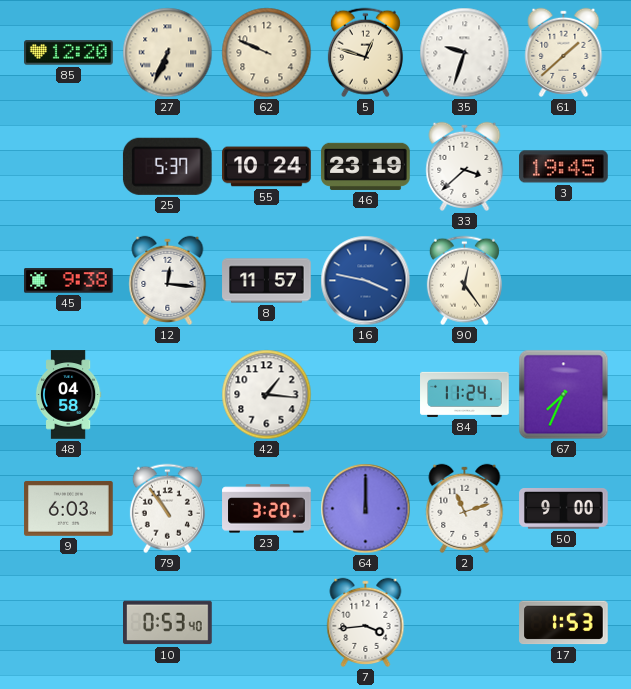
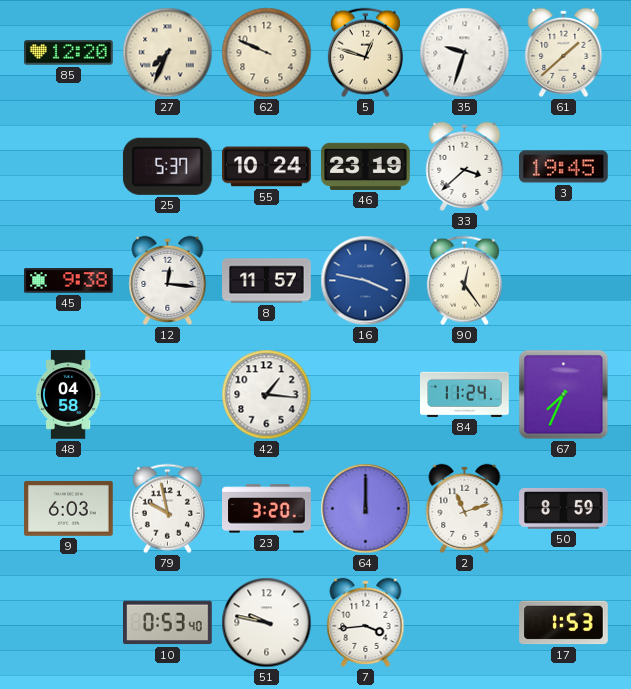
27: 6:34 -> 7:34
79: 10:54 -> 9:58
50: 9:00 -> 8:59
51: none -> 9:47
